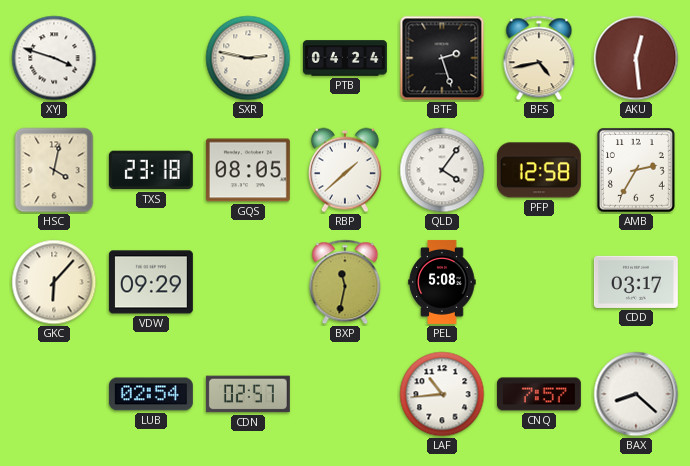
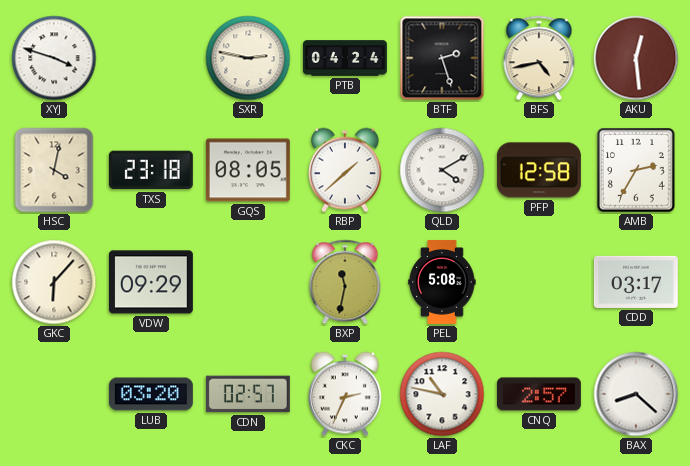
QLD: 4:06 -> 4:10
LUB: 02:54 -> 03:20
CKC: none -> 2:34
LAF: 10:44 -> 10:47
CNQ: 7:57 -> 2:57
